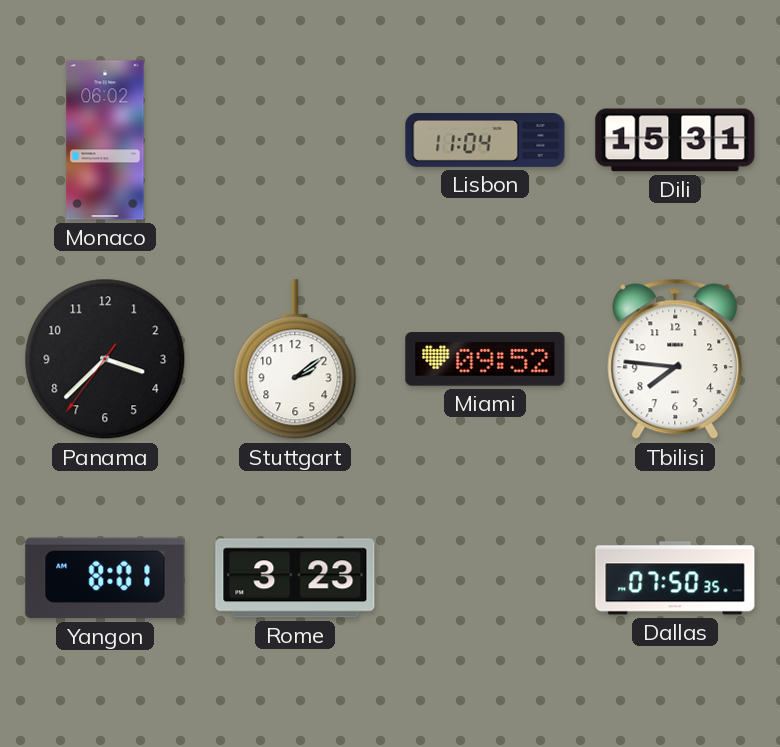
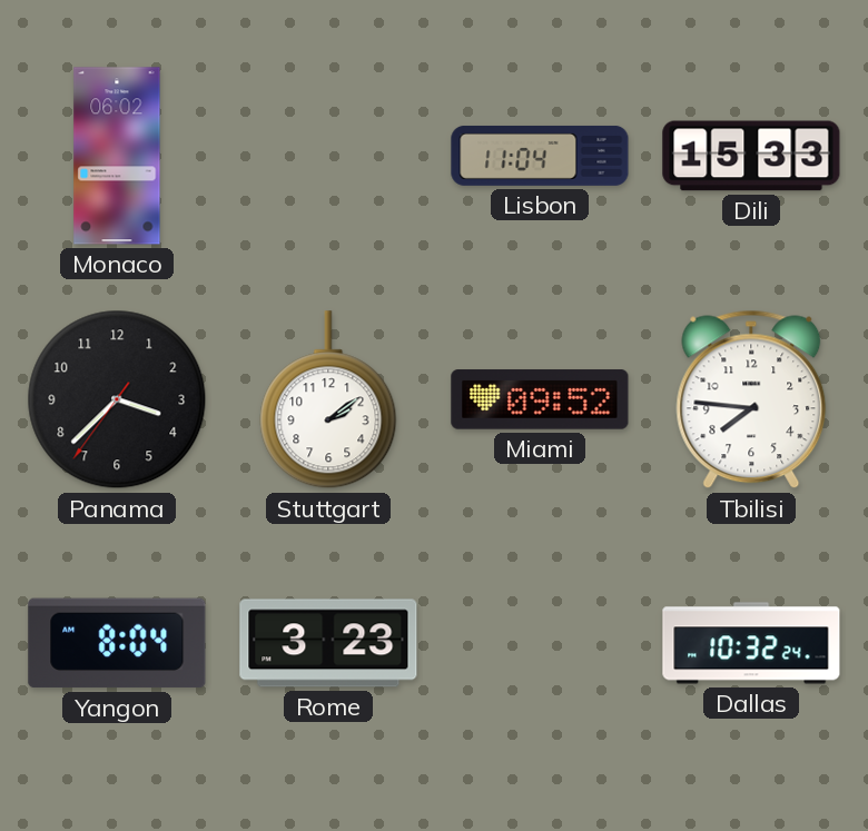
Dili: 15:31 -> 15:33
Yangon: 8:01 -> 8:04
Dallas: 07:50 -> 10:32
